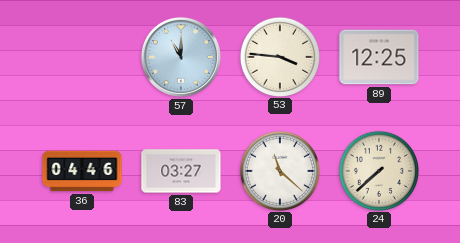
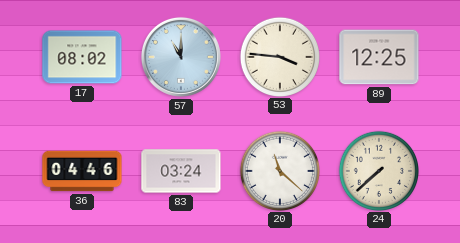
17: none -> 08:02
83: 03:27 -> 03:24
